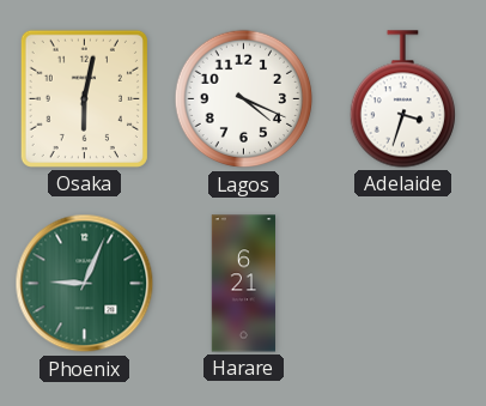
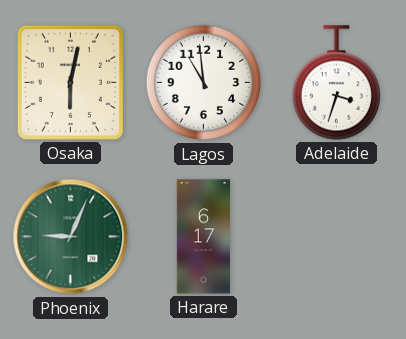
Lagos: 4:19 -> 10:59
Harare: 6:21 -> 6:17
